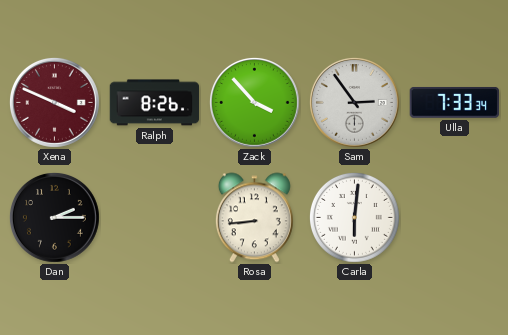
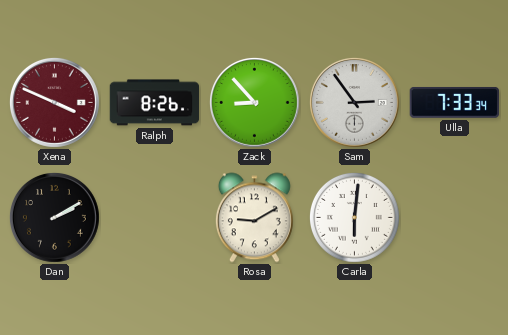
Zack: 3:53 -> 8:53
Dan: 2:15 -> 2:10
Rosa: 8:44 -> 9:10
